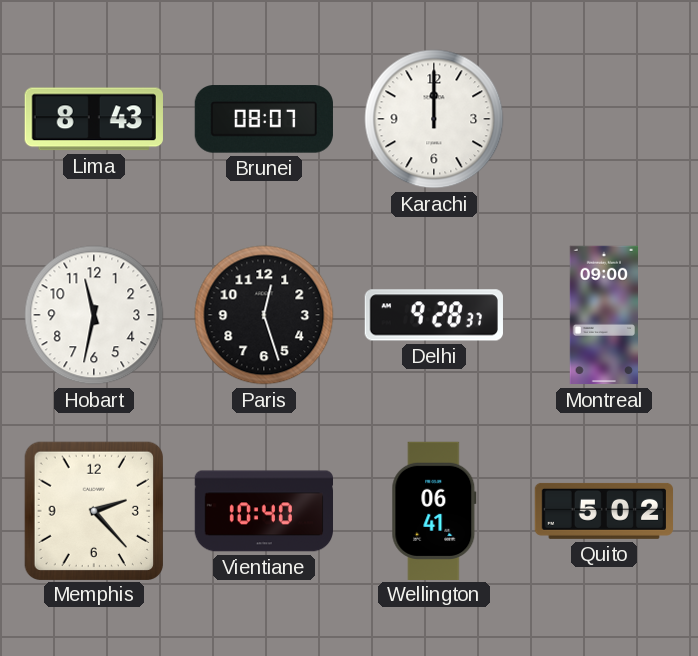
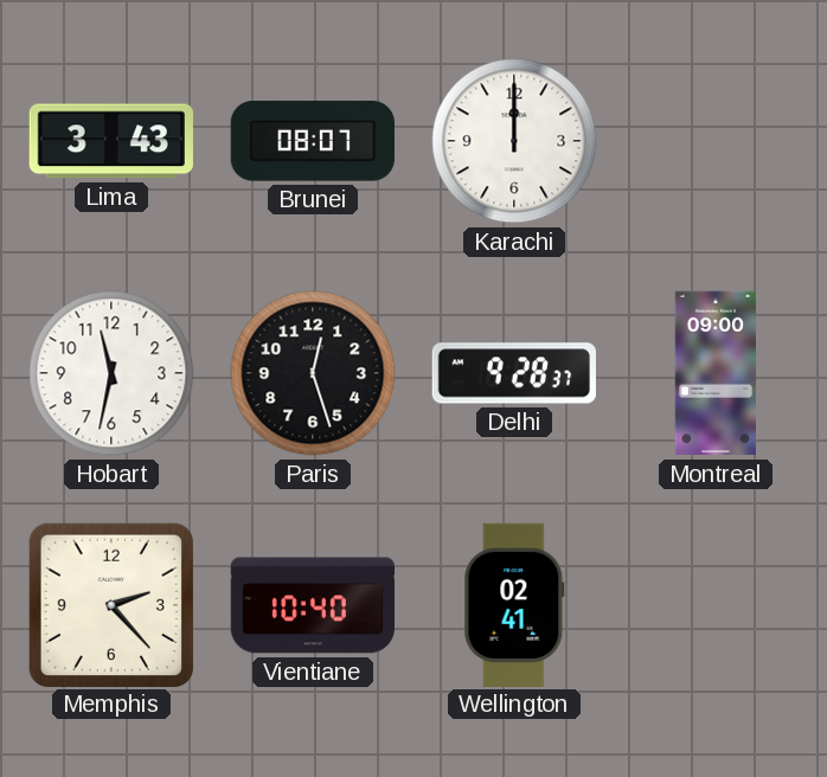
Lima: 8:43 -> 3:43
Wellington: 06:41 -> 02:41
Quito: 5:02 -> none
